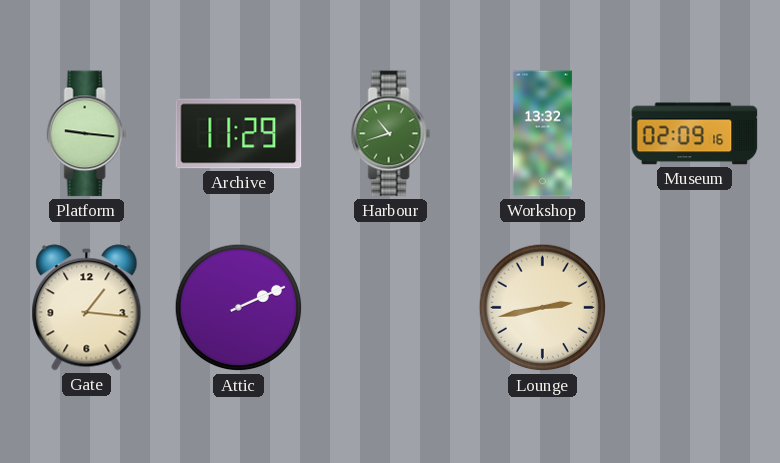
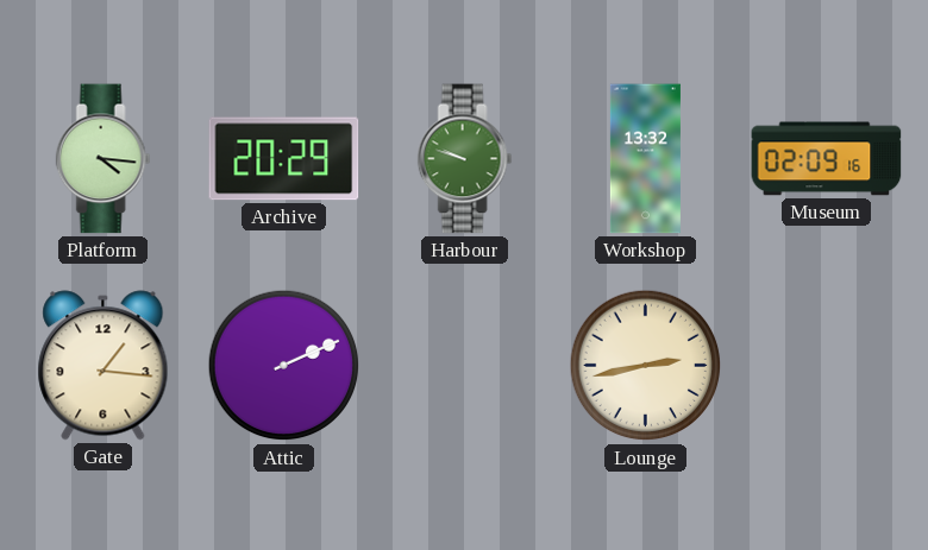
Platform: 9:16 -> 4:16
Archive: 11:29 -> 20:29
Harbour: 10:42 -> 9:48
